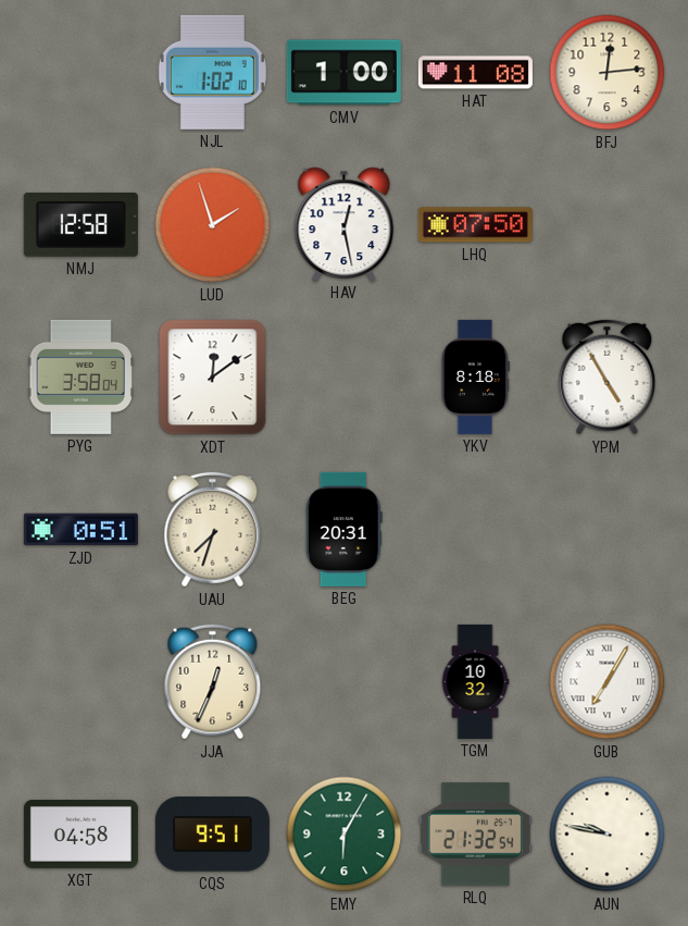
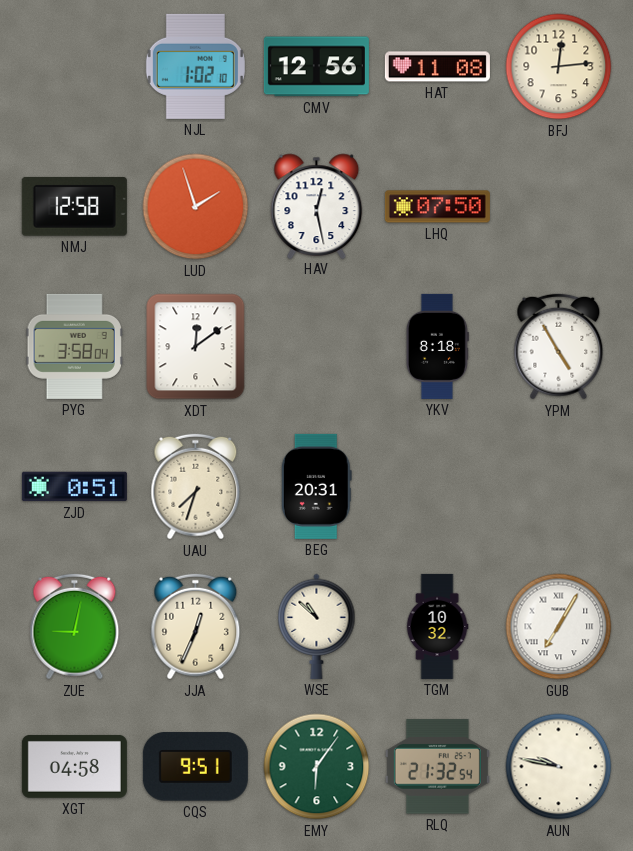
CMV: 1:00 -> 12:56
ZUE: none -> 9:02
WSE: none -> 10:52
EMY: 6:05 -> 6:06
